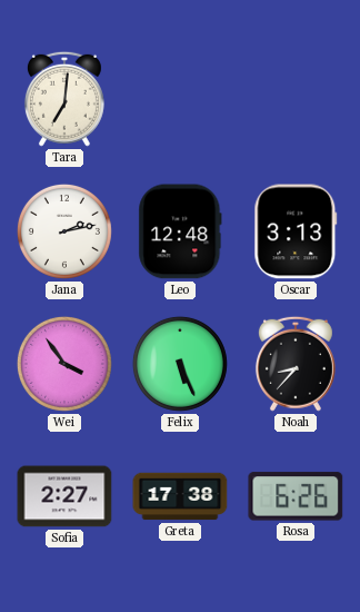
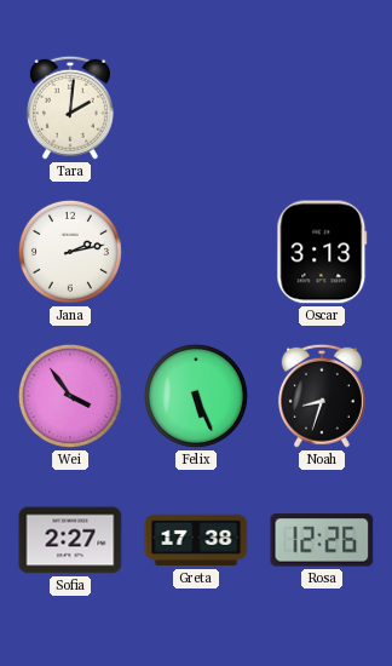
Tara: 7:01 -> 2:01
Leo: 12:48 -> none
Noah: 8:37 -> 8:33
Rosa: 6:26 -> 12:26
